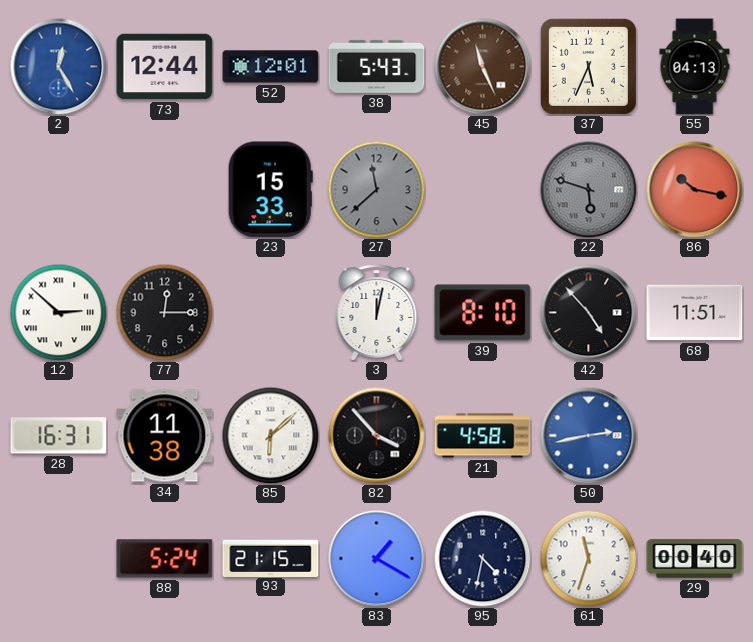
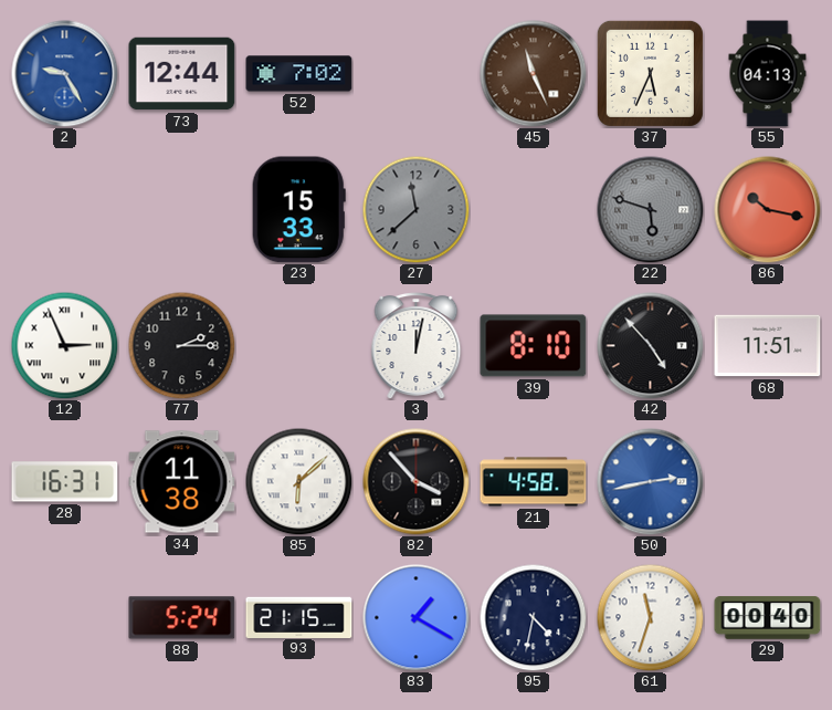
2: 12:25 -> 9:25
52: 12:01 -> 7:02
38: 5:43 -> none
12: 2:52 -> 2:56
77: 12:15 -> 2:15
